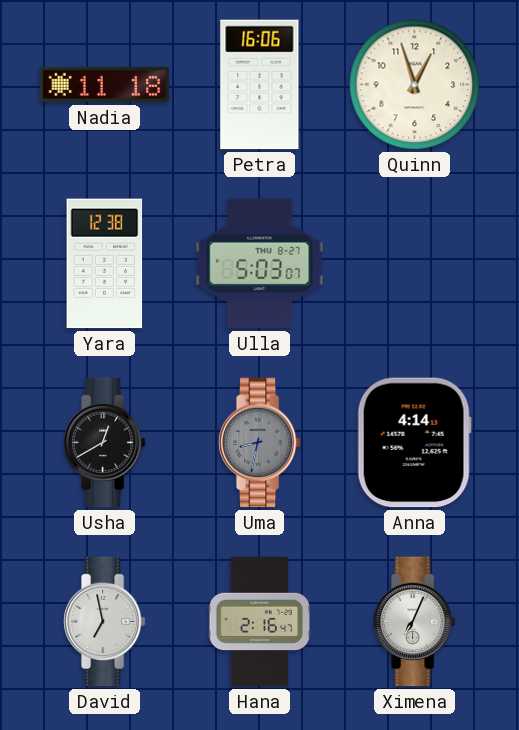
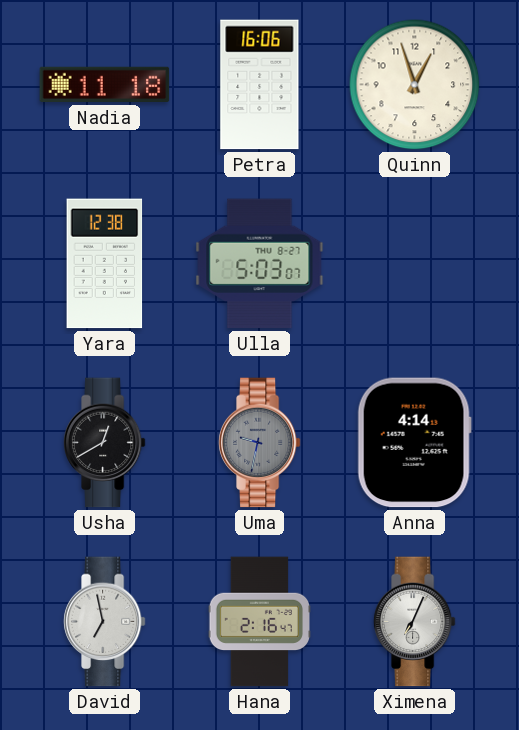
Uma: 8:32 -> 9:32
